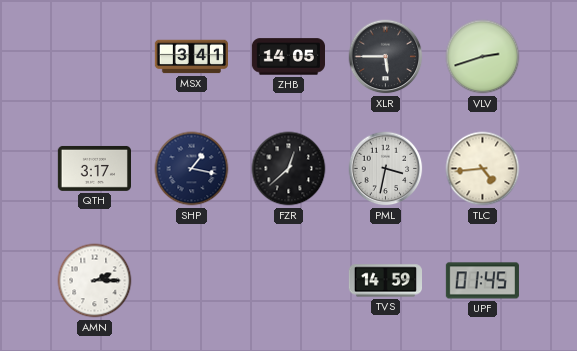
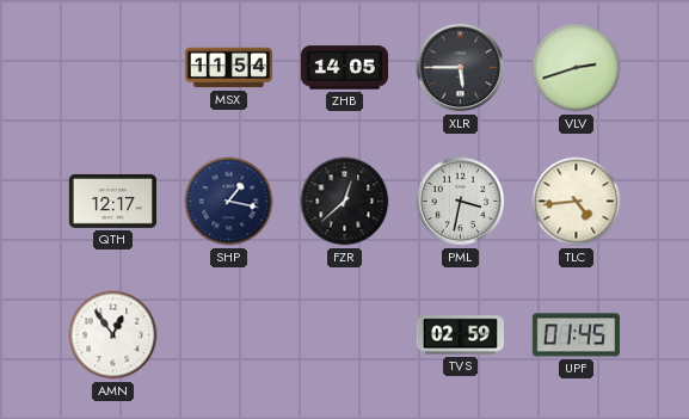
MSX: 3:41 -> 11:54
QTH: 3:17 -> 12:17
AMN: 2:15 -> 12:54
TVS: 14:59 -> 02:59
